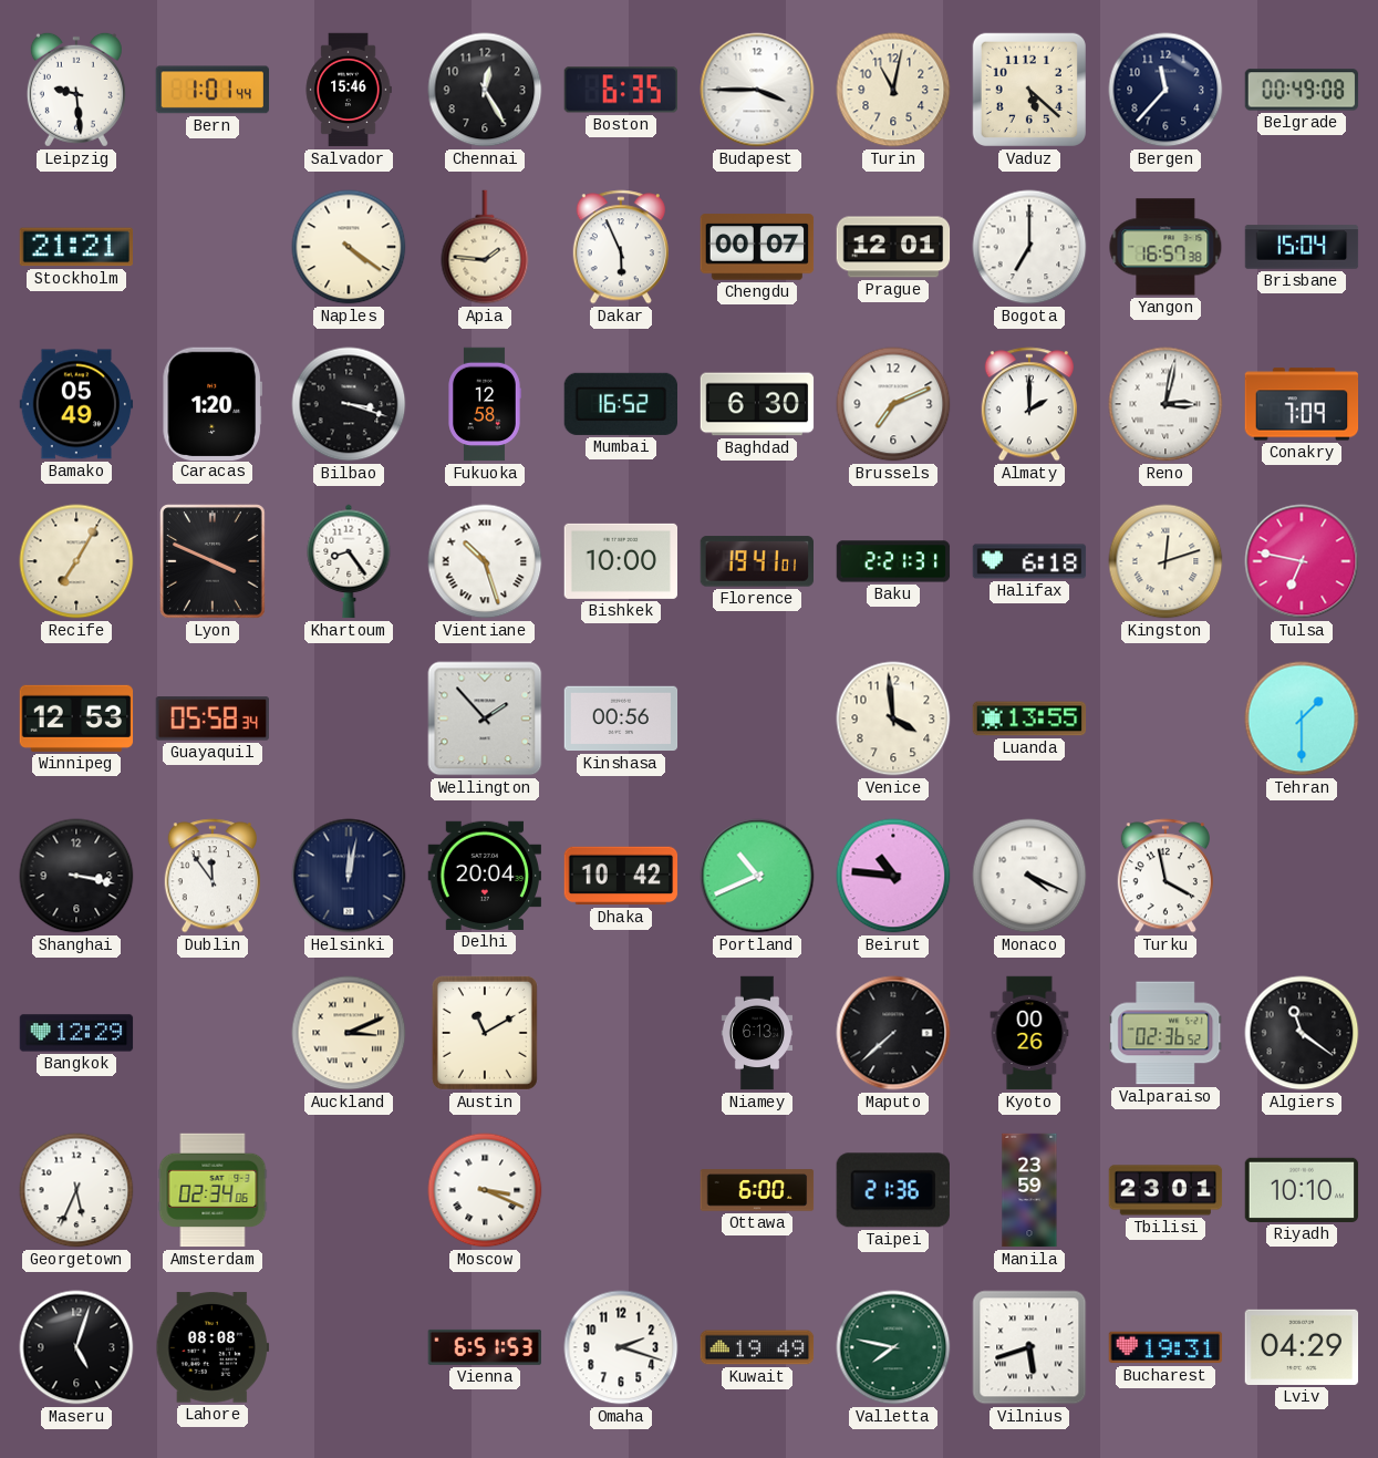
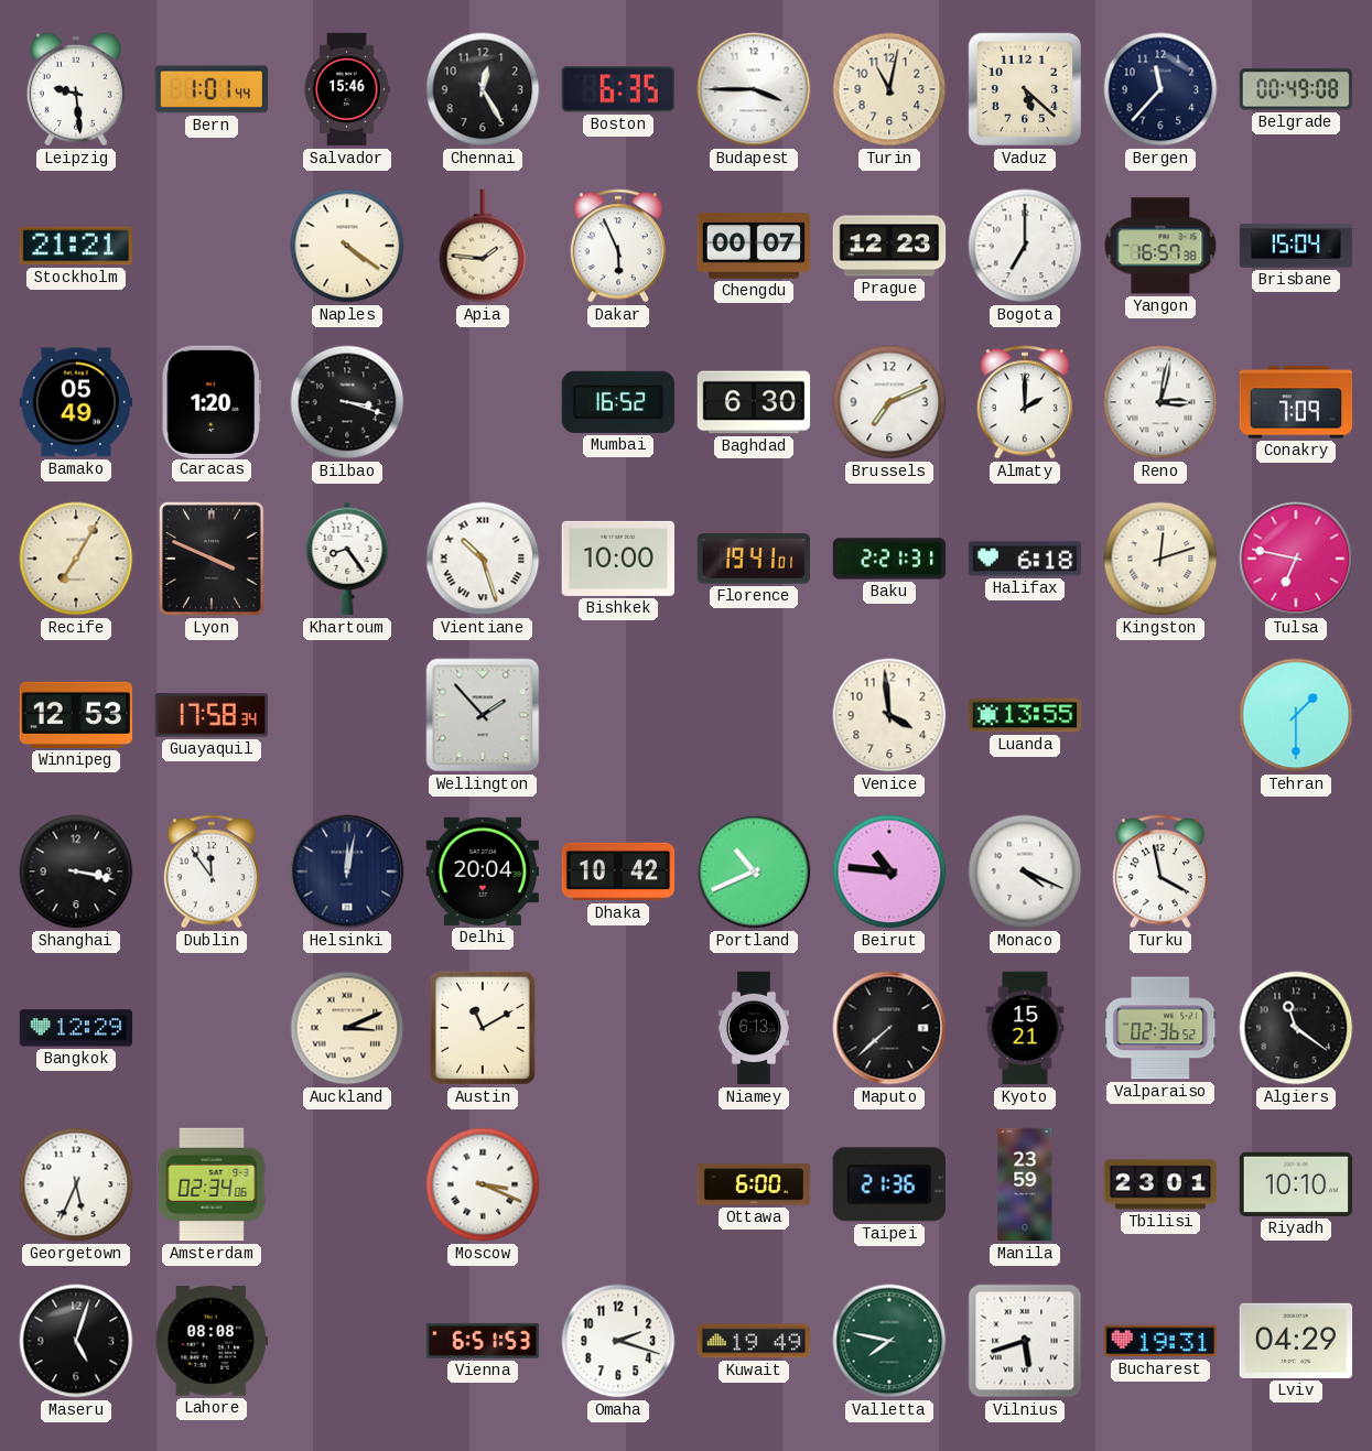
Prague: 12:01 -> 12:23
Fukuoka: 12:58 -> none
Guayaquil: 05:58 -> 17:58
Kinshasa: 00:56 -> none
Kyoto: 00:26 -> 15:21
